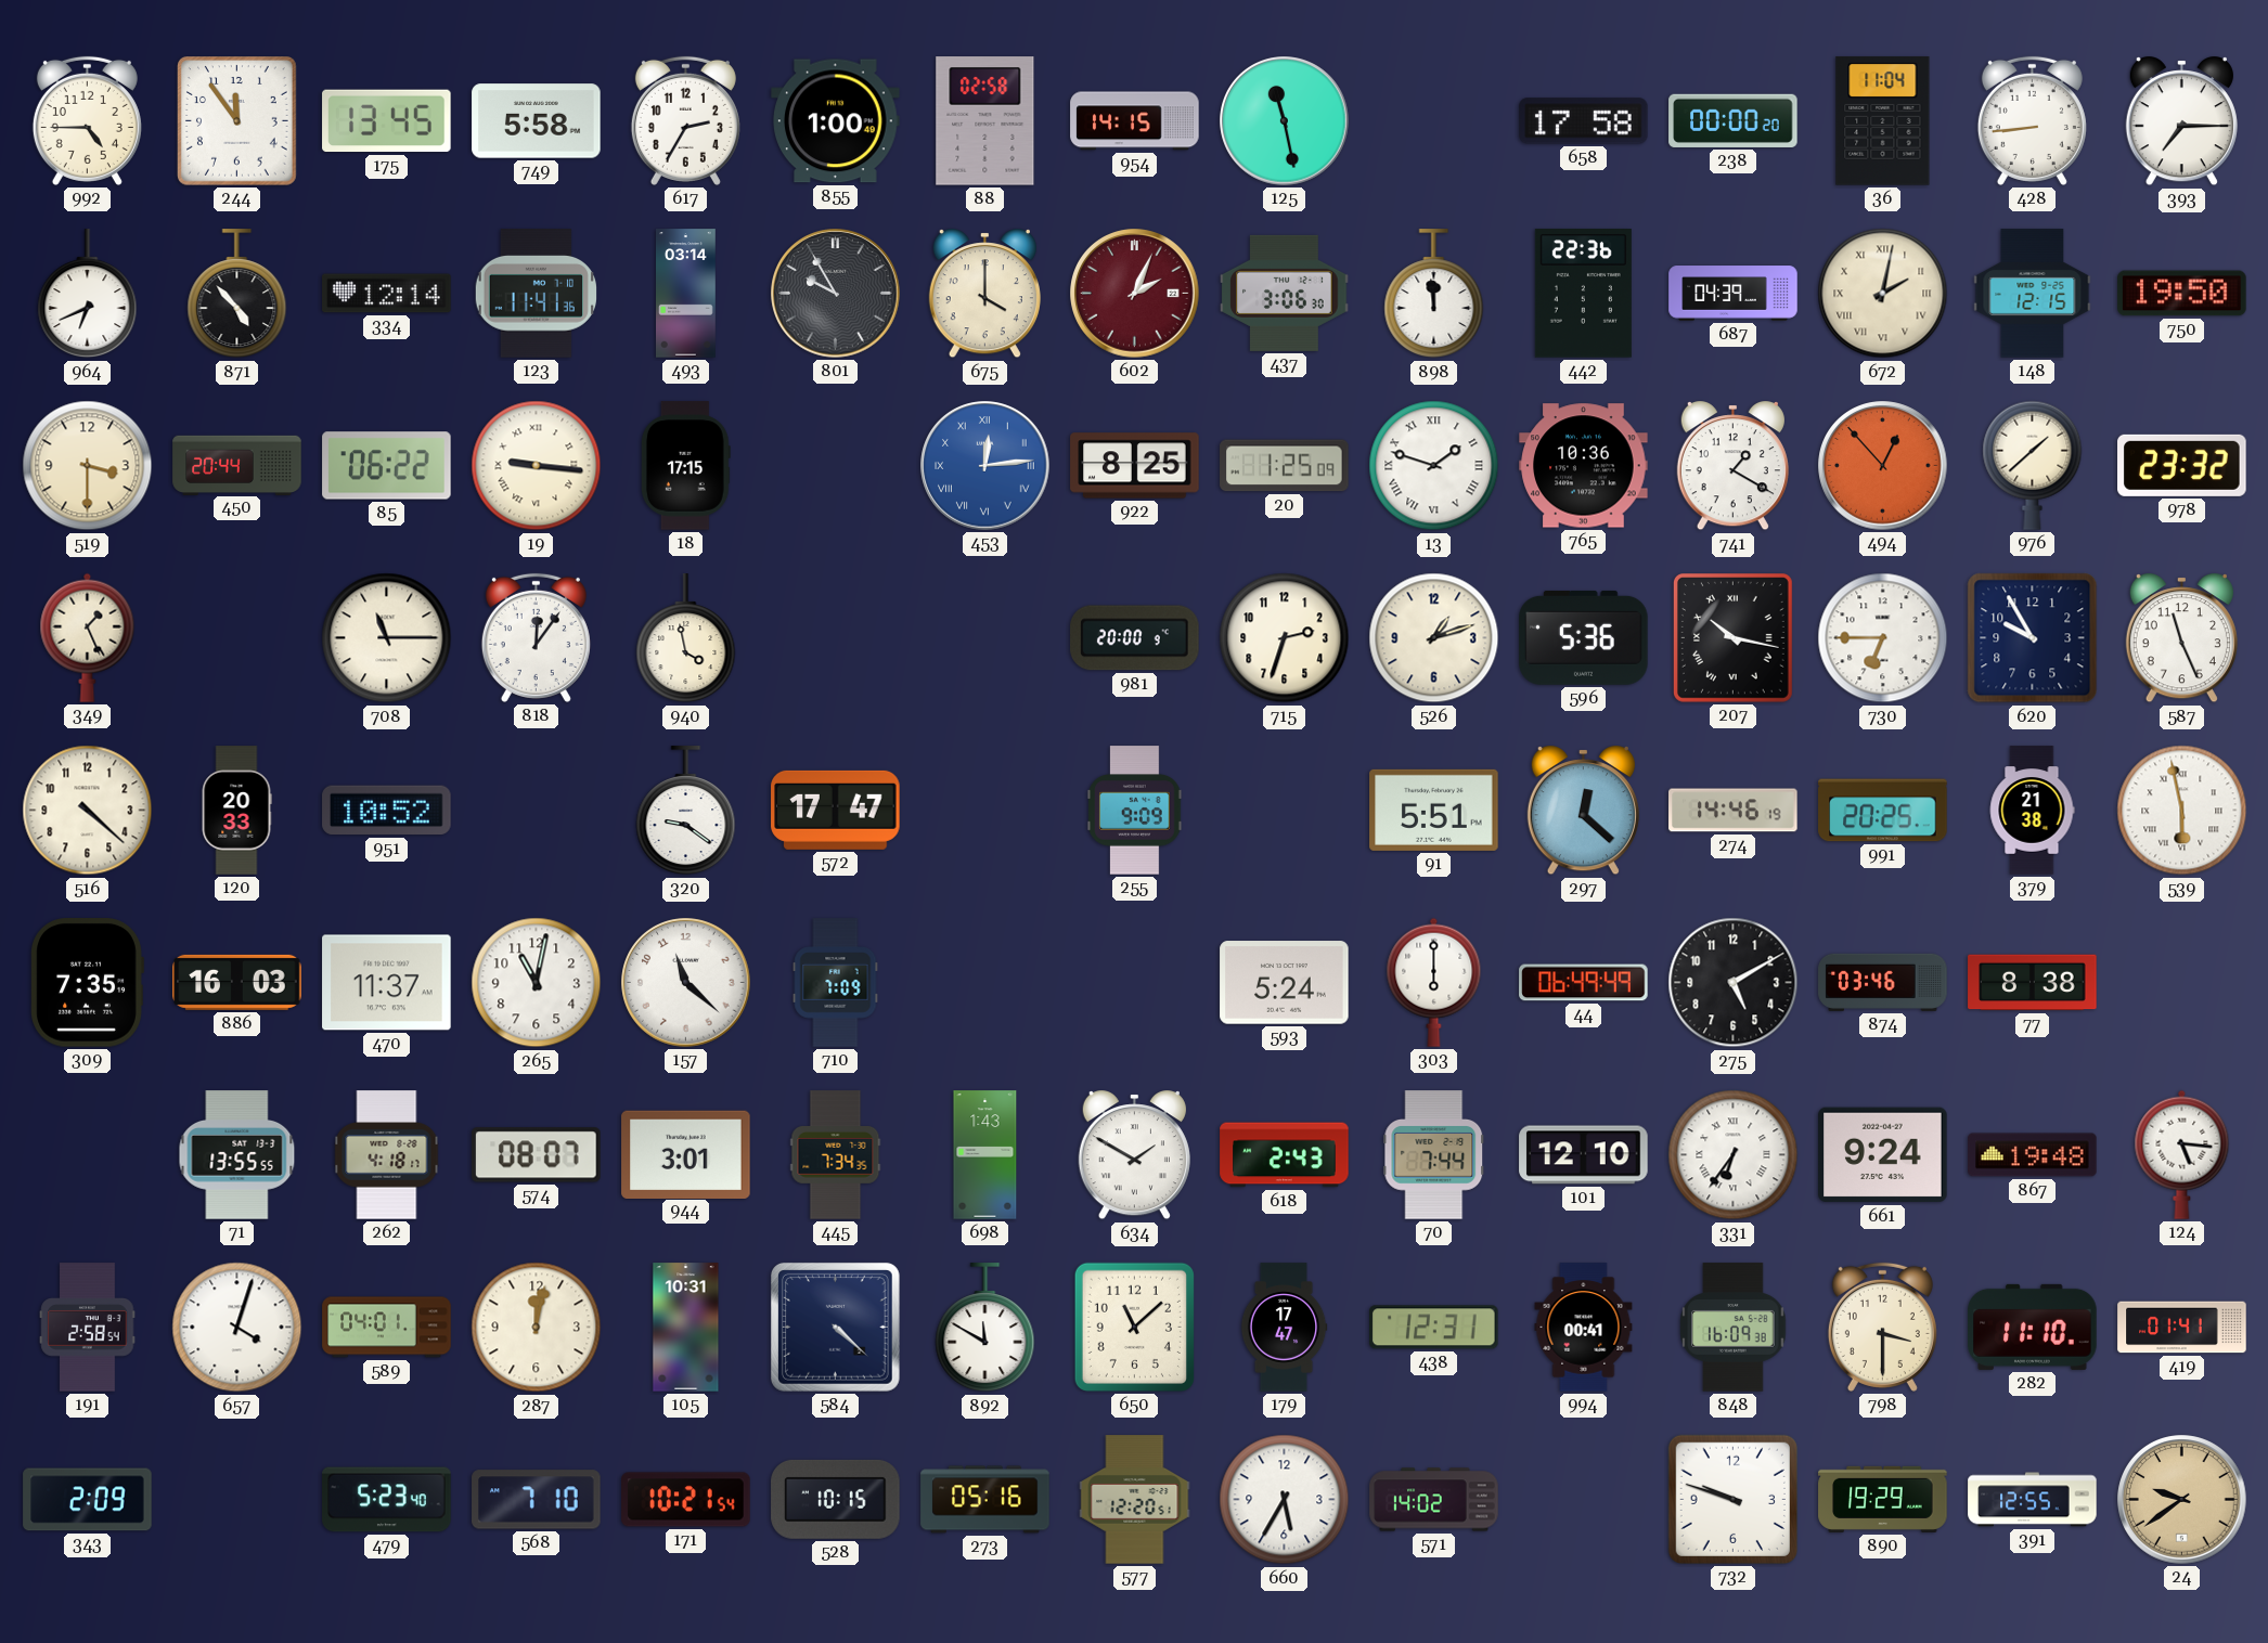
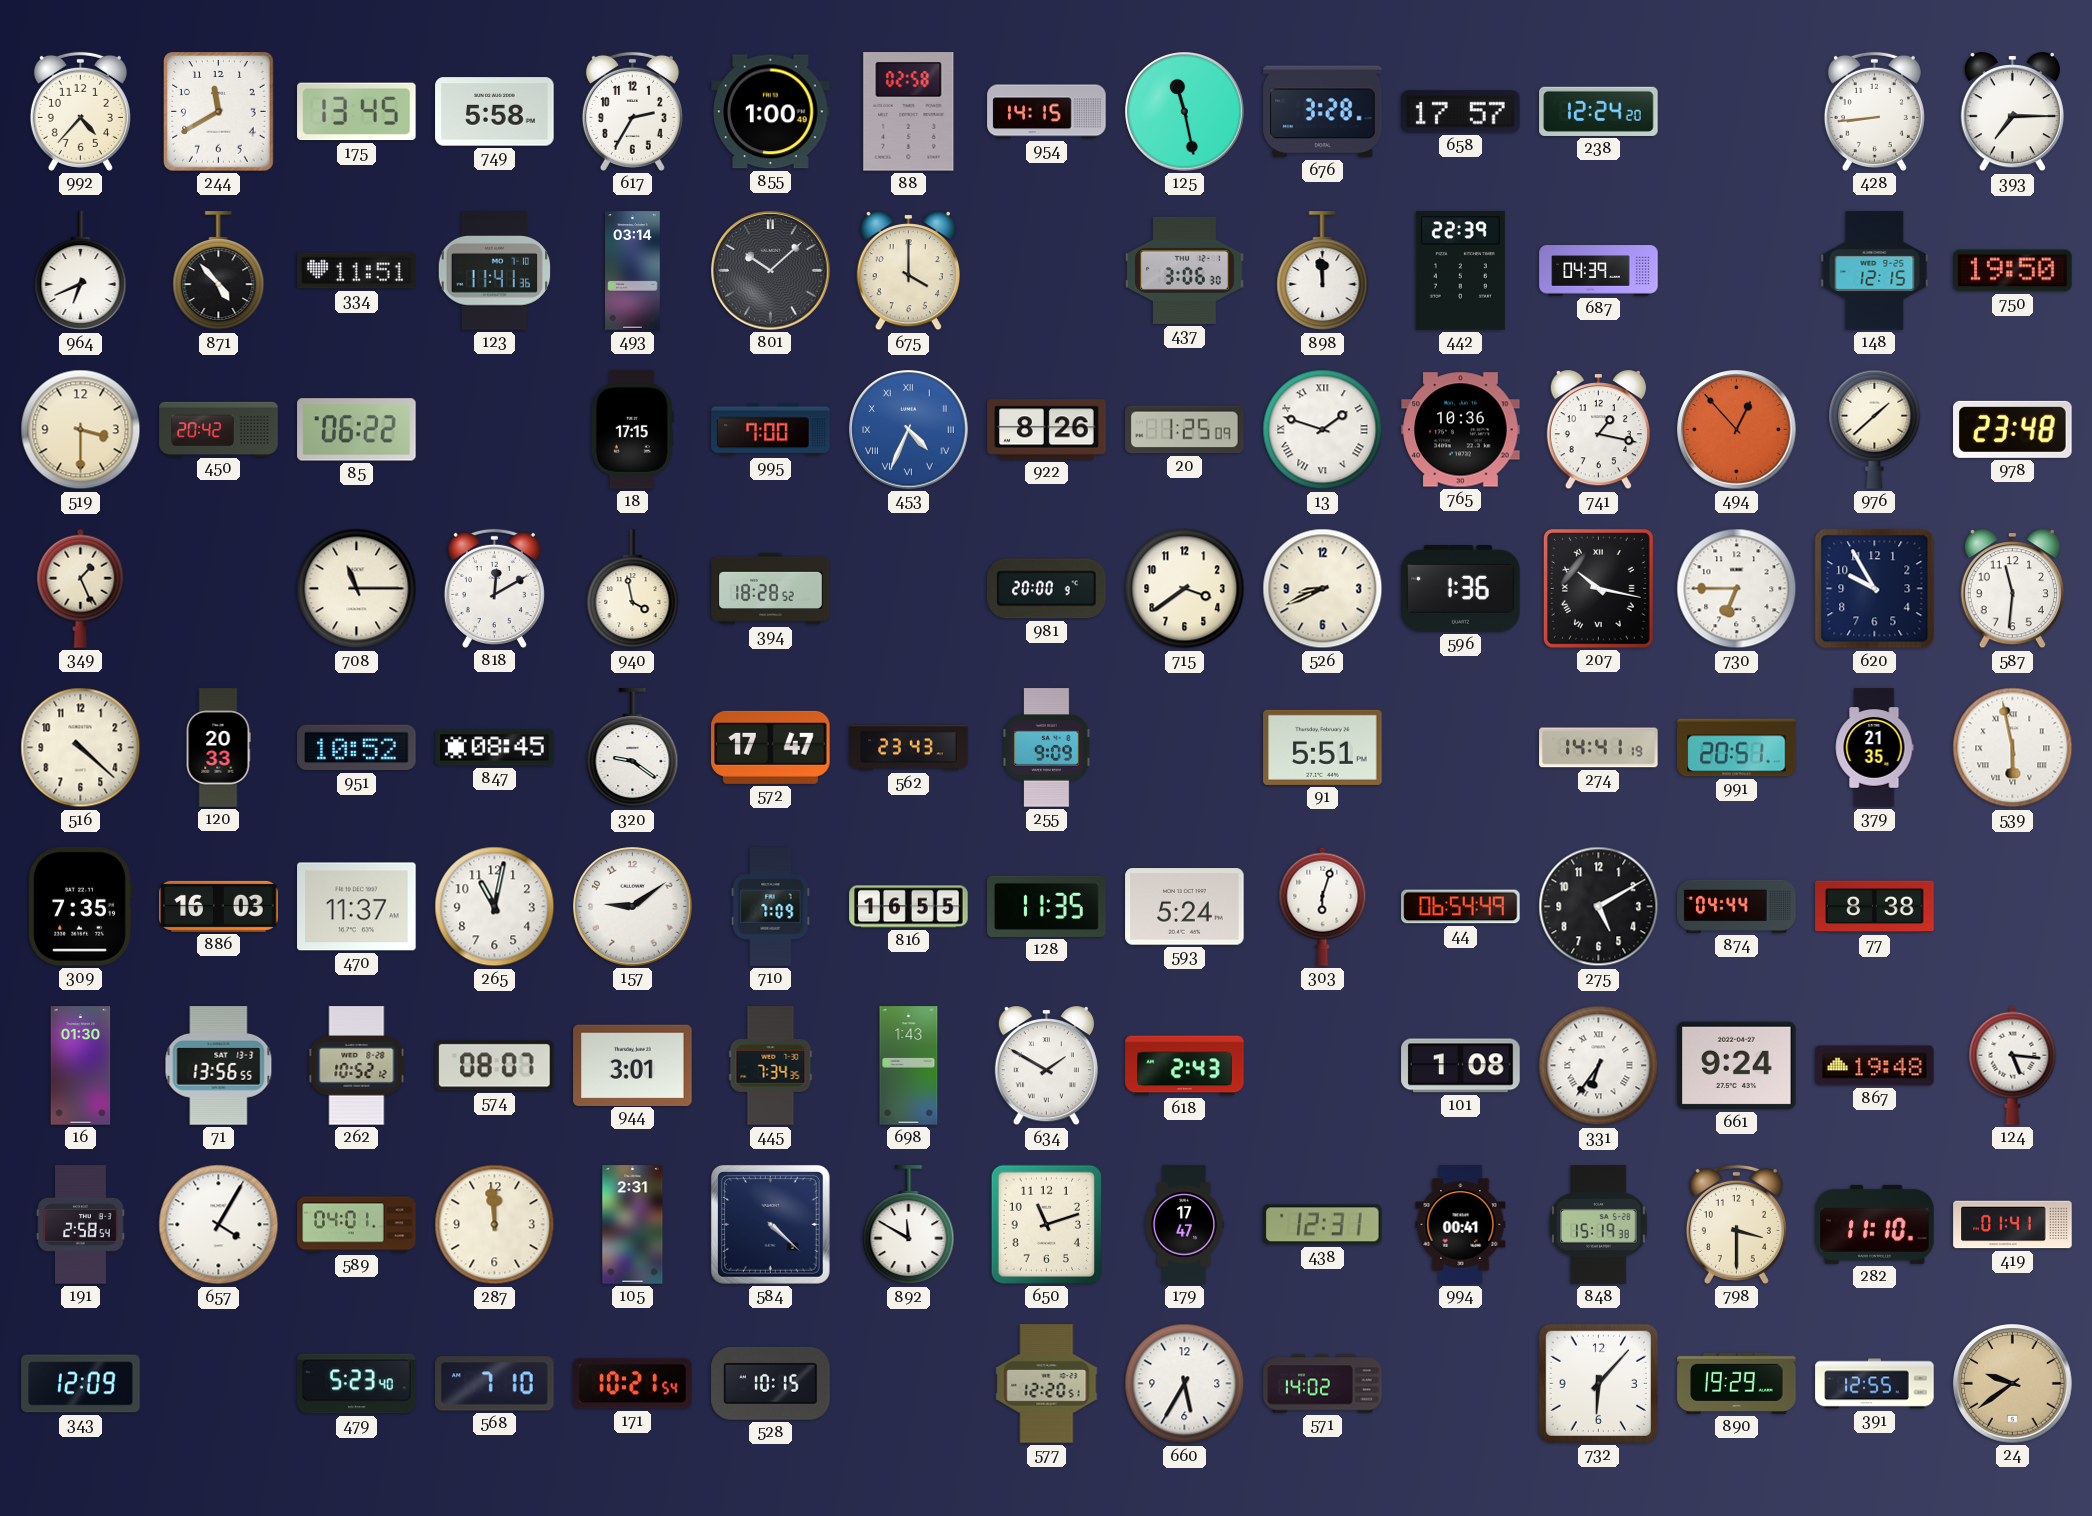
992: 4:45 -> 4:37
244: 11:54 -> 11:40
676: none -> 3:28
658: 17:58 -> 17:57
238: 00:00 -> 12:24
36: 11:04 -> none
334: 12:14 -> 11:51
801: 9:55 -> 10:08
602: 2:04 -> none
442: 22:36 -> 22:39
672: 2:02 -> none
450: 20:44 -> 20:42
19: 9:16 -> none
995: none -> 7:00
453: 12:14 -> 4:34
922: 8:25 -> 8:26
741: 1:20 -> 1:17
978: 23:32 -> 23:48
818: 12:06 -> 12:10
394: none -> 18:28
715: 2:33 -> 3:39
526: 1:12 -> 8:41
596: 5:36 -> 1:36
587: 11:26 -> 11:31
847: none -> 08:45
562: none -> 23:43
297: 12:22 -> none
274: 14:46 -> 14:41
991: 20:25 -> 20:51
379: 21:38 -> 21:35
157: 11:22 -> 9:09
816: none -> 16:55
128: none -> 11:35
303: 6:00 -> 6:03
44: 06:49 -> 06:54
874: 03:46 -> 04:44
16: none -> 01:30
71: 13:55 -> 13:56
262: 4:18 -> 10:52
70: 7:44 -> none
101: 12:10 -> 1:08
657: 4:03 -> 4:05
287: 12:02 -> 11:59
105: 10:31 -> 2:31
650: 11:08 -> 11:12
848: 16:09 -> 15:19
343: 2:09 -> 12:09
273: 05:16 -> none
732: 9:48 -> 6:07
